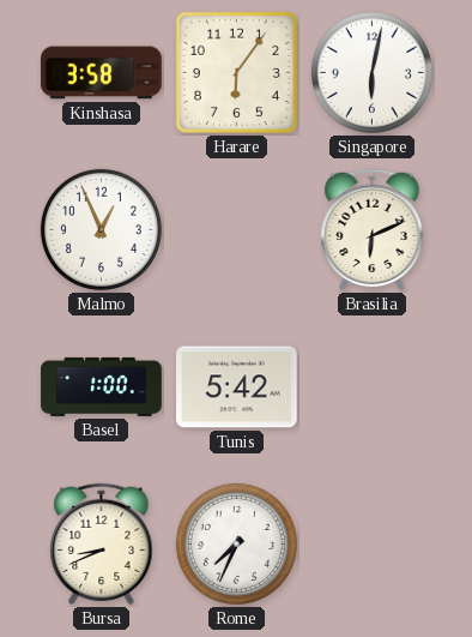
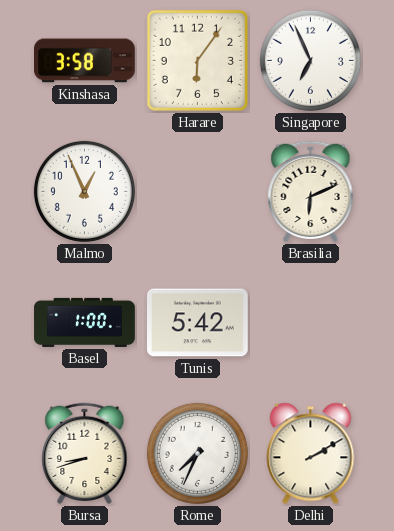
Singapore: 6:02 -> 6:56
Bursa: 8:41 -> 8:42
Delhi: none -> 2:10
